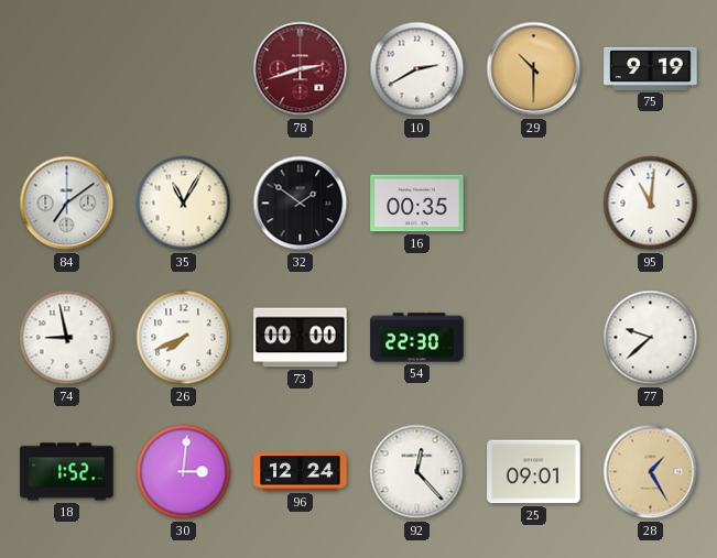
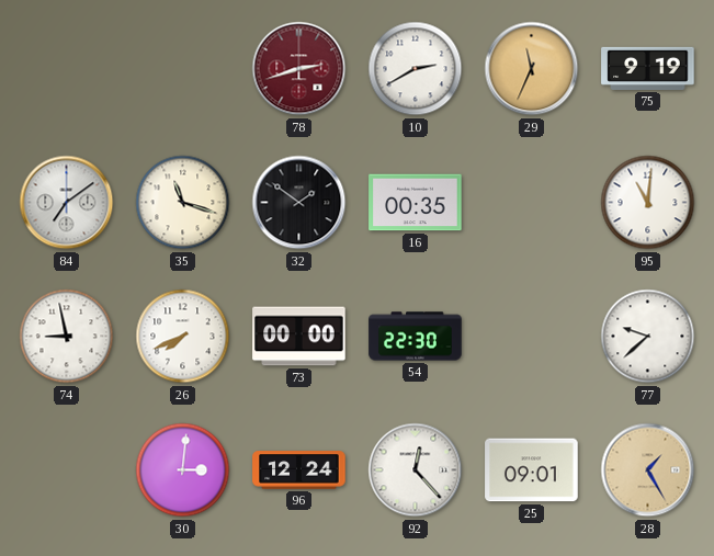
29: 10:30 -> 11:34
35: 11:05 -> 11:18
18: 1:52 -> none
